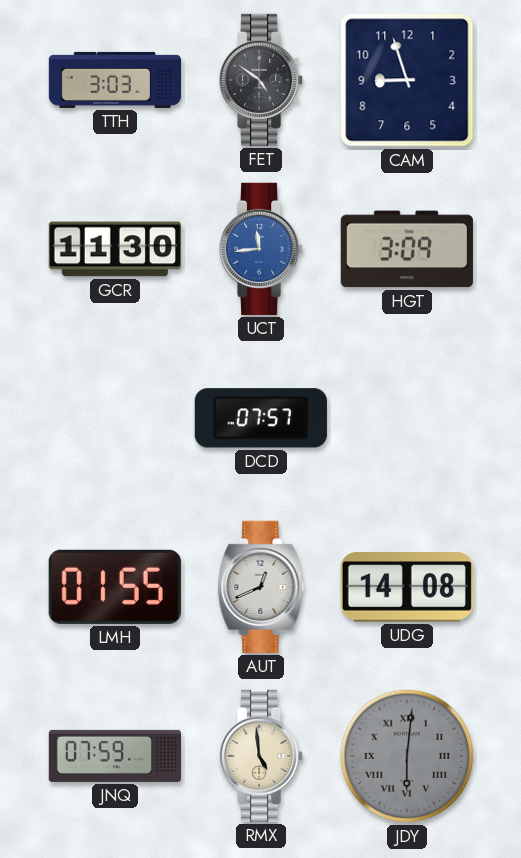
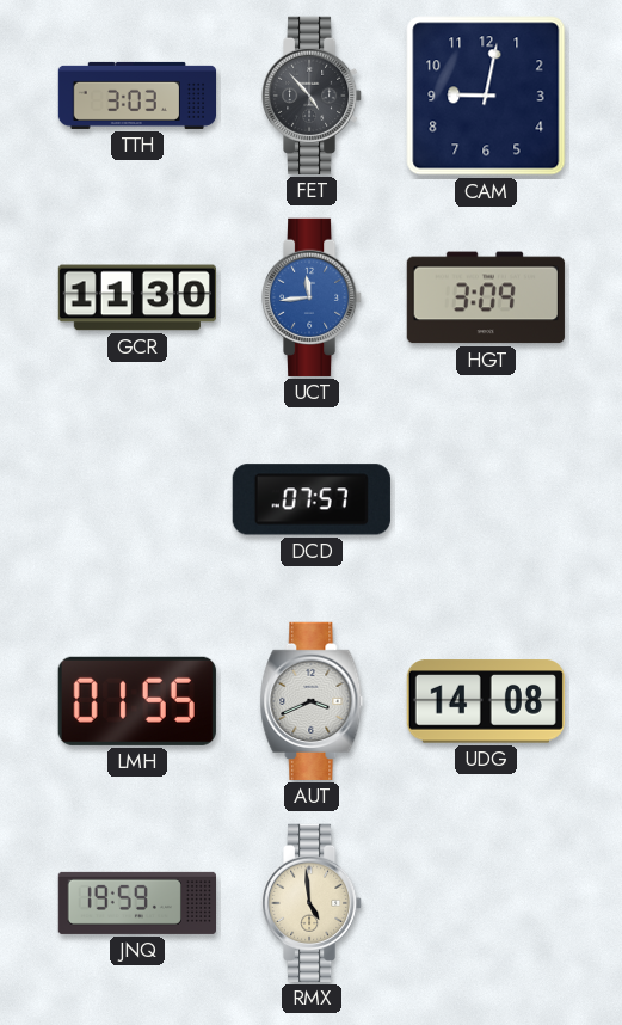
FET: 4:51 -> 4:53
CAM: 8:57 -> 9:02
AUT: 12:41 -> 3:41
JNQ: 07:59 -> 19:59
JDY: 6:01 -> none
